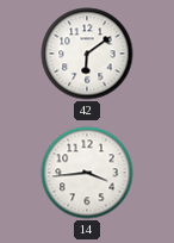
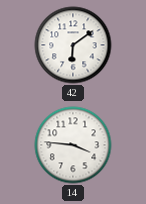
14: 3:44 -> 3:46
